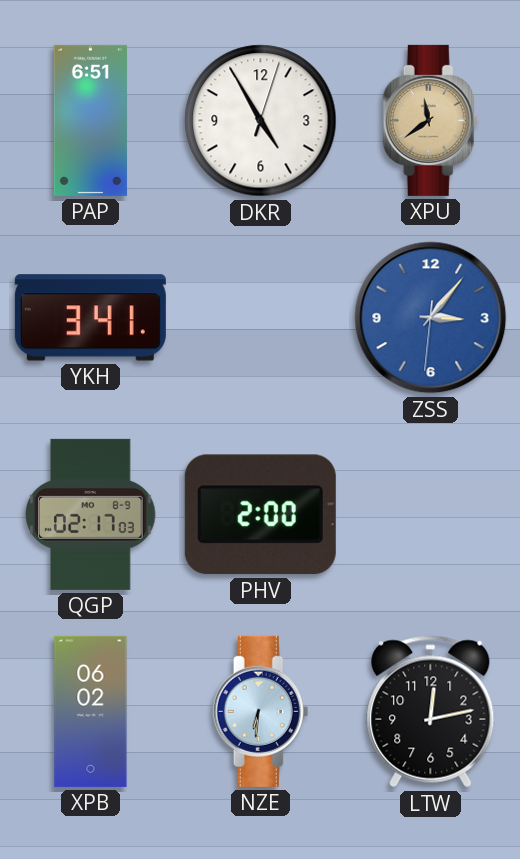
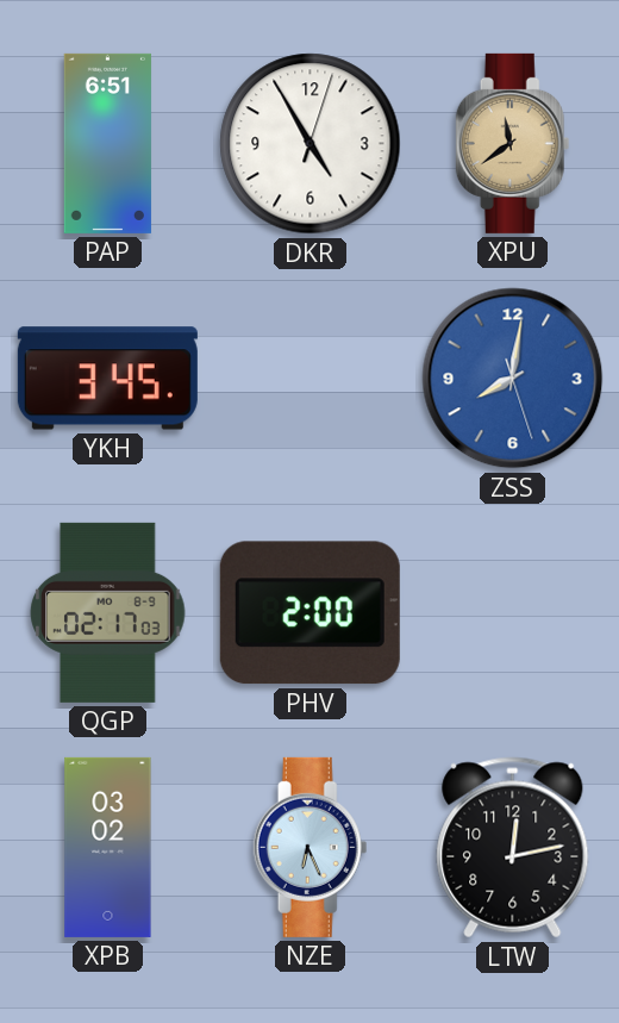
YKH: 3:41 -> 3:45
ZSS: 3:06 -> 8:01
XPB: 06:02 -> 03:02
NZE: 6:31 -> 6:26
